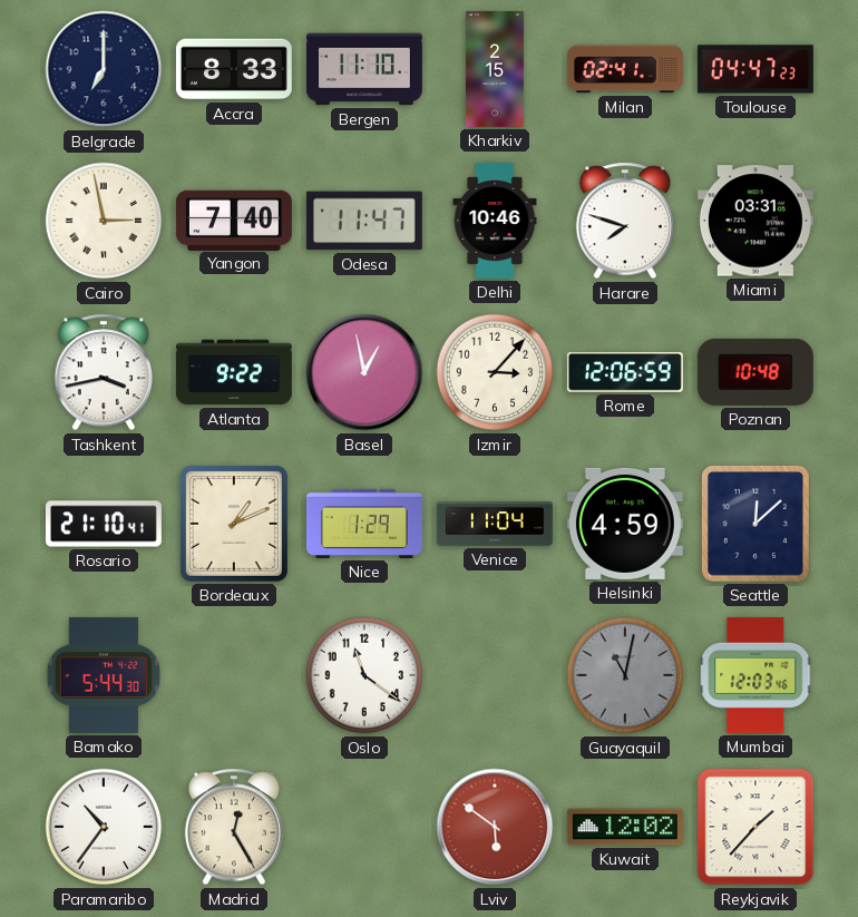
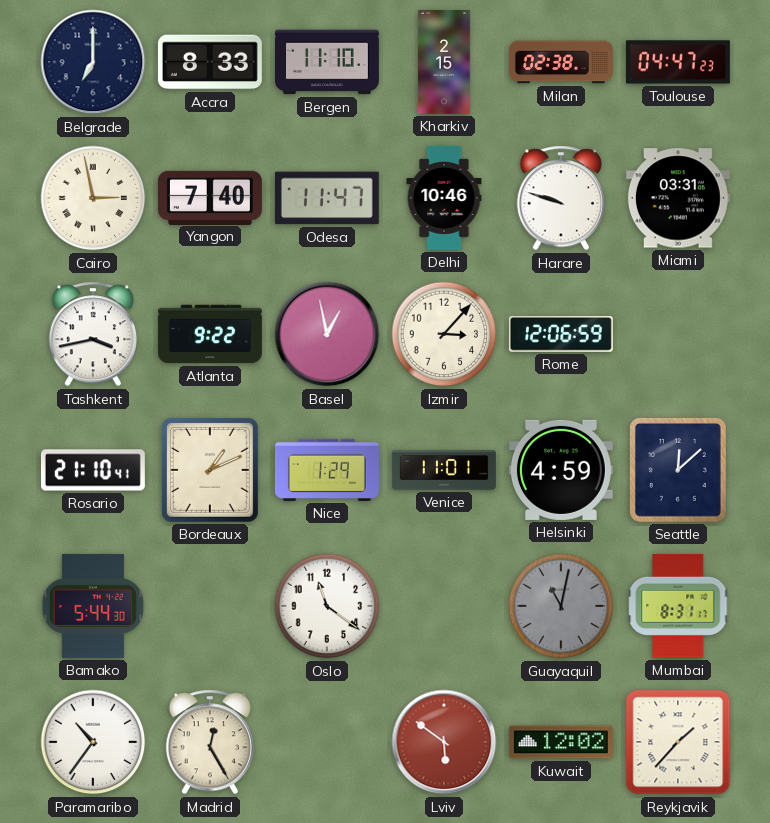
Milan: 02:41 -> 02:38
Harare: 7:48 -> 9:48
Poznan: 10:48 -> none
Venice: 11:04 -> 11:01
Mumbai: 12:03 -> 8:31
